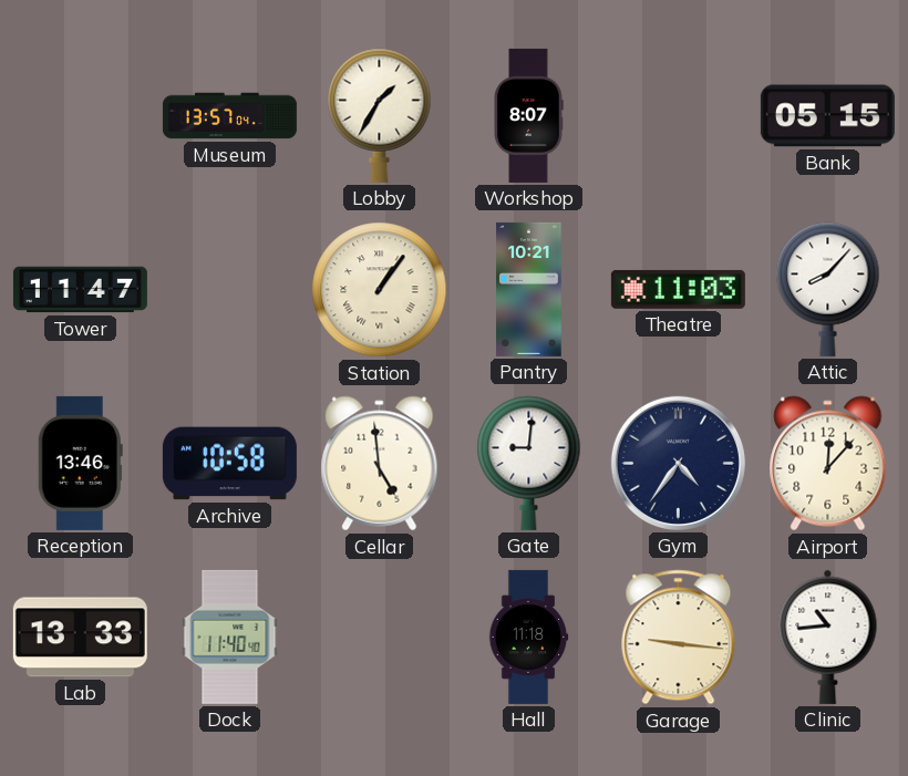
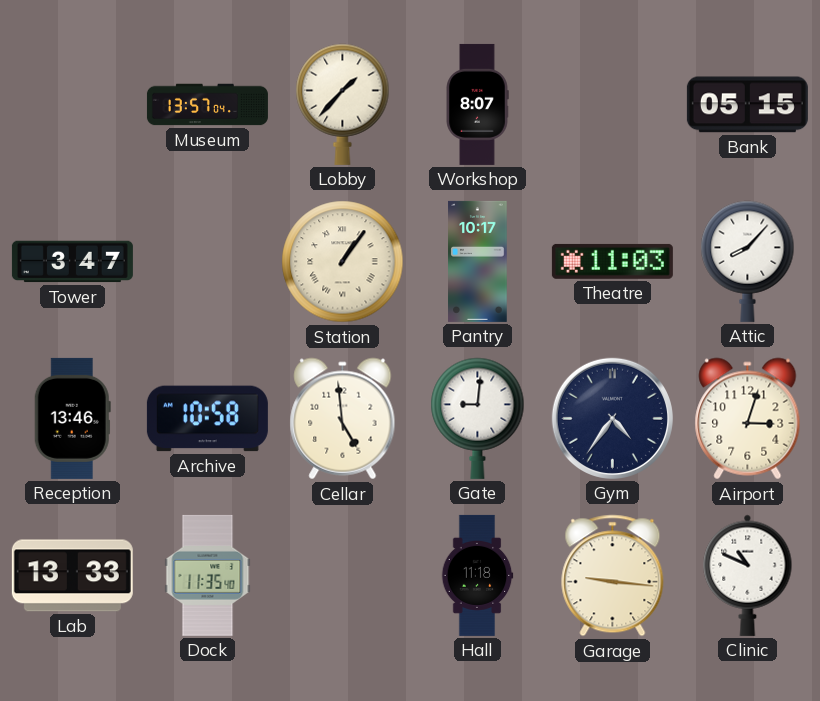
Lobby: 1:35 -> 1:37
Tower: 11:47 -> 3:47
Pantry: 10:21 -> 10:17
Airport: 12:07 -> 3:03
Dock: 11:40 -> 11:35
Clinic: 10:44 -> 10:49
